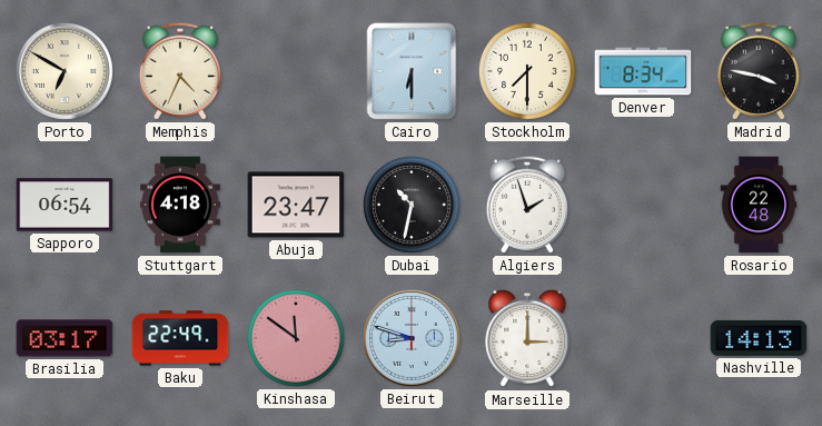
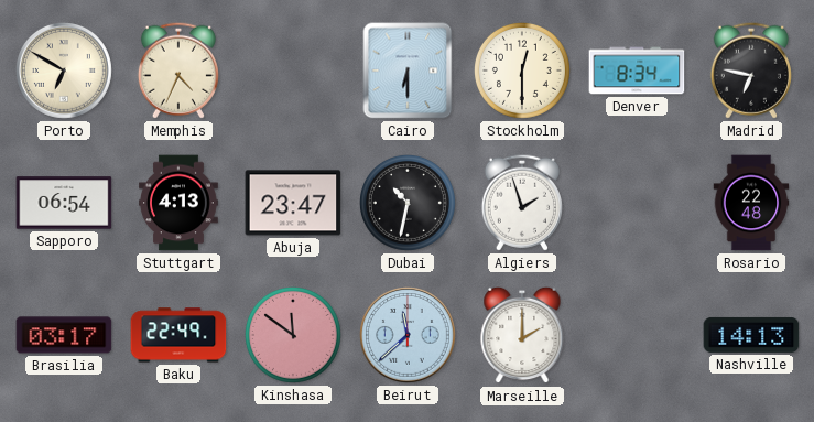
Stockholm: 7:30 -> 12:30
Madrid: 3:47 -> 6:47
Stuttgart: 4:18 -> 4:13
Beirut: 8:48 -> 11:38
Marseille: 3:00 -> 2:00
